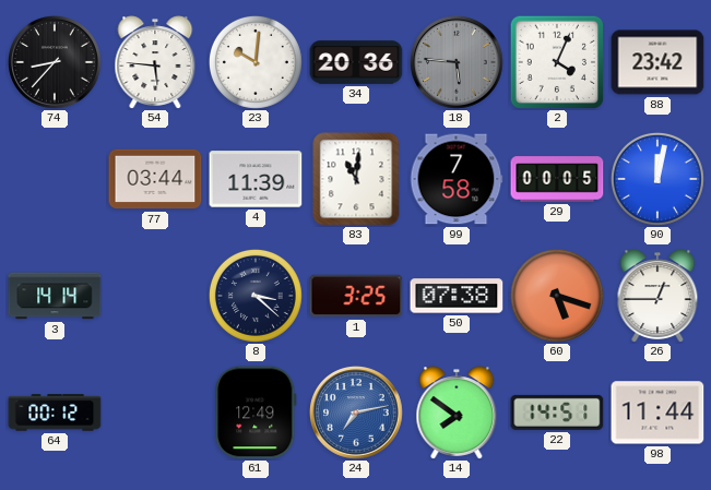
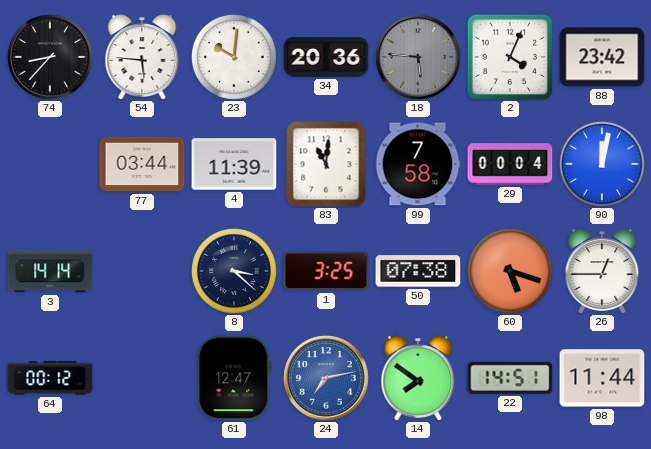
29: 00:05 -> 00:04
61: 12:49 -> 12:47
